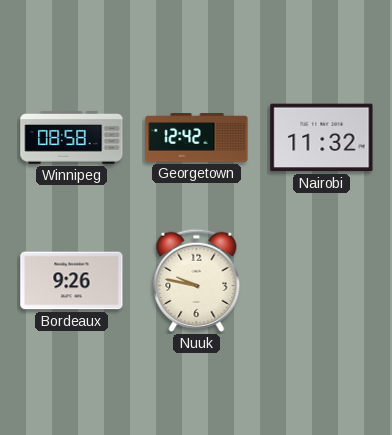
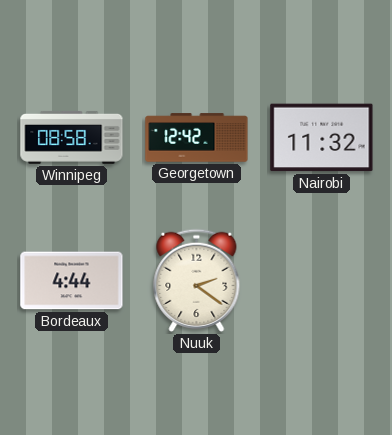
Bordeaux: 9:26 -> 4:44
Nuuk: 9:47 -> 2:21
